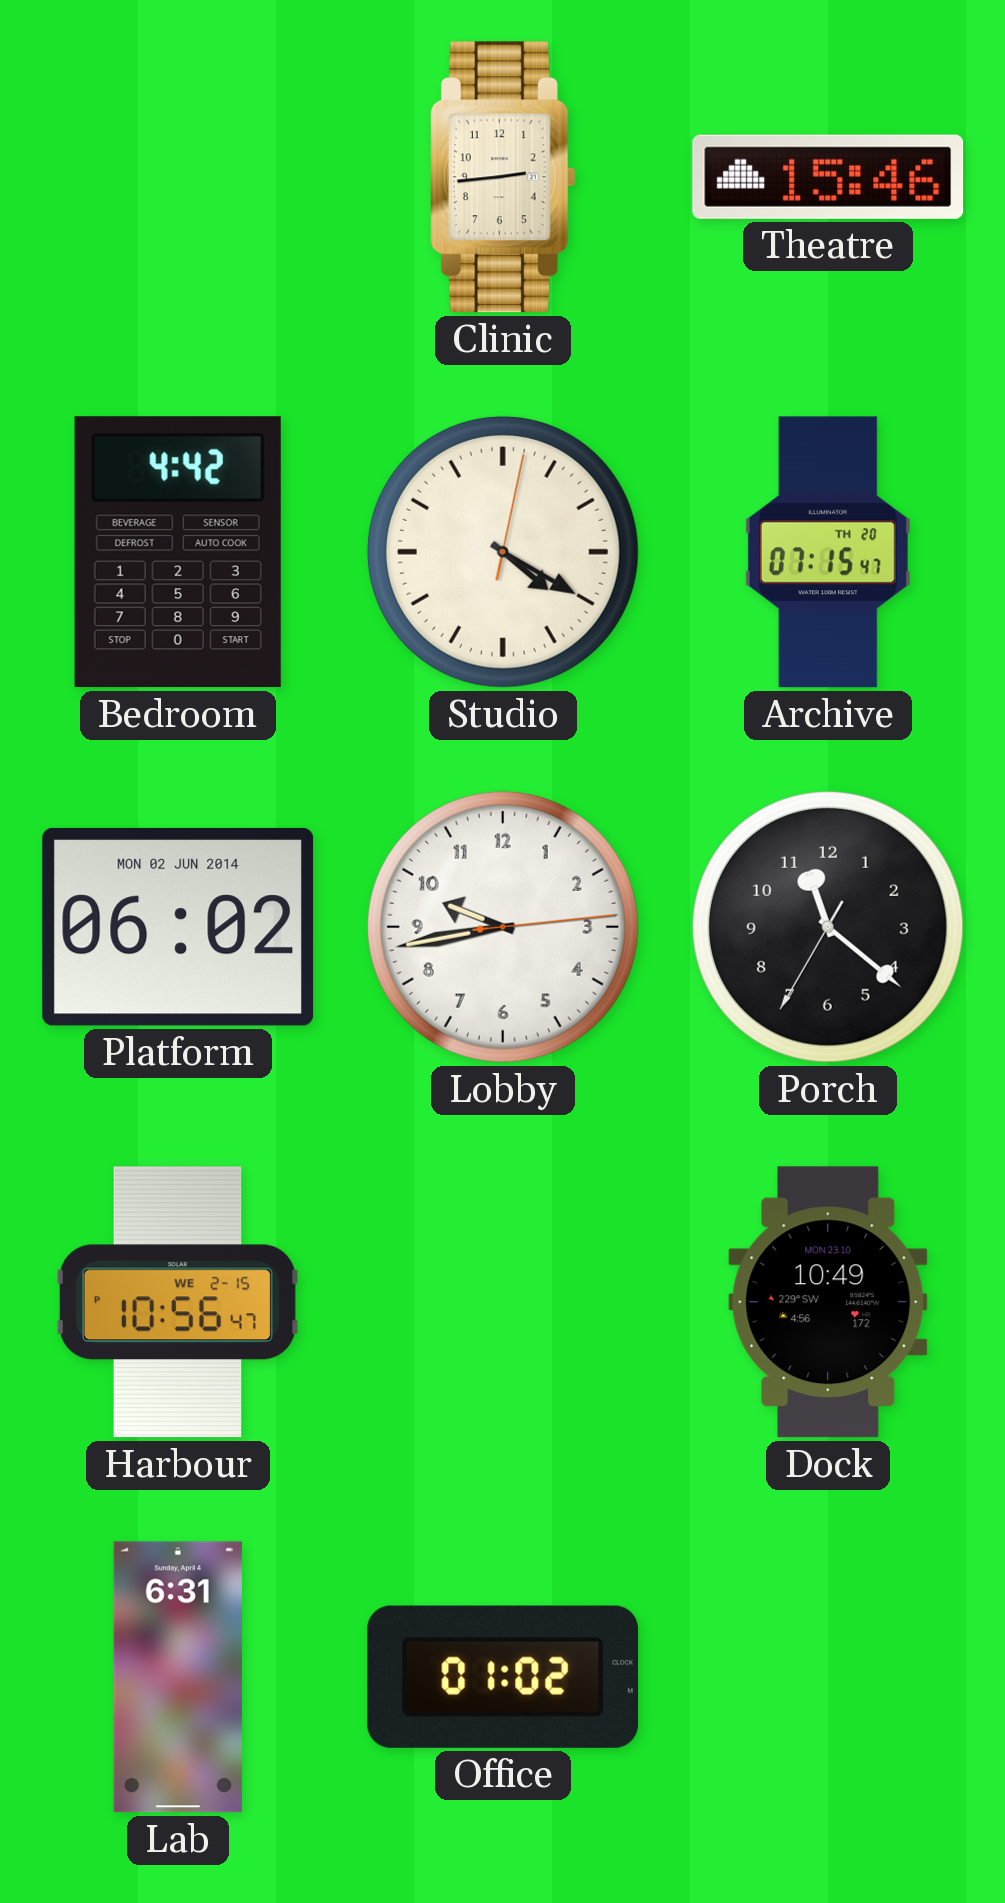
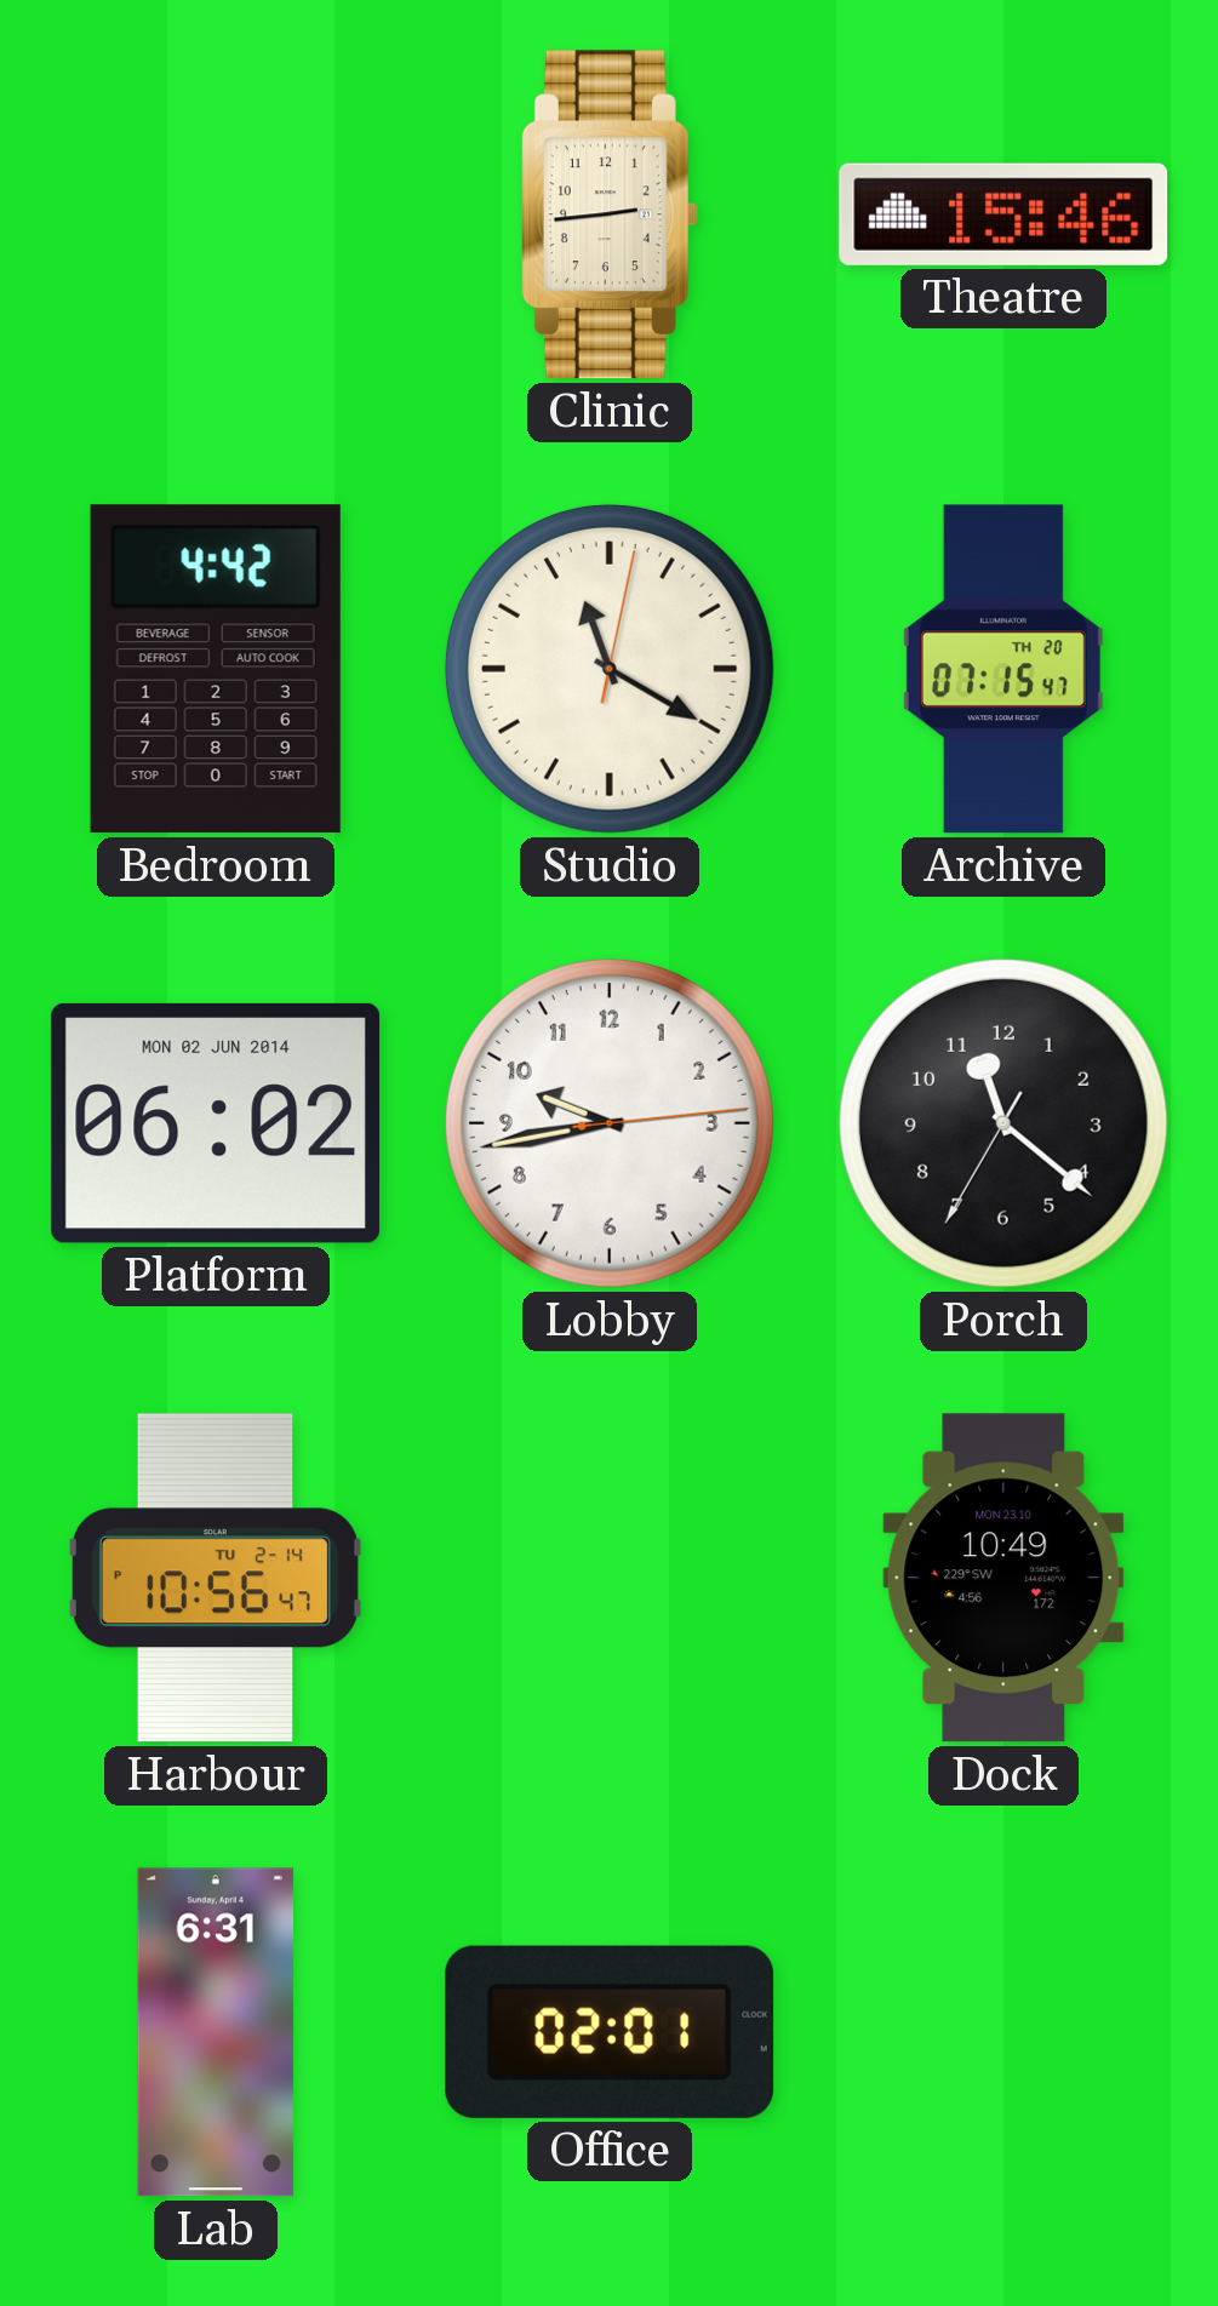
Studio: 4:20 -> 11:20
Harbour date: WE 2-15 -> TU 2-14
Office: 01:02 -> 02:01
